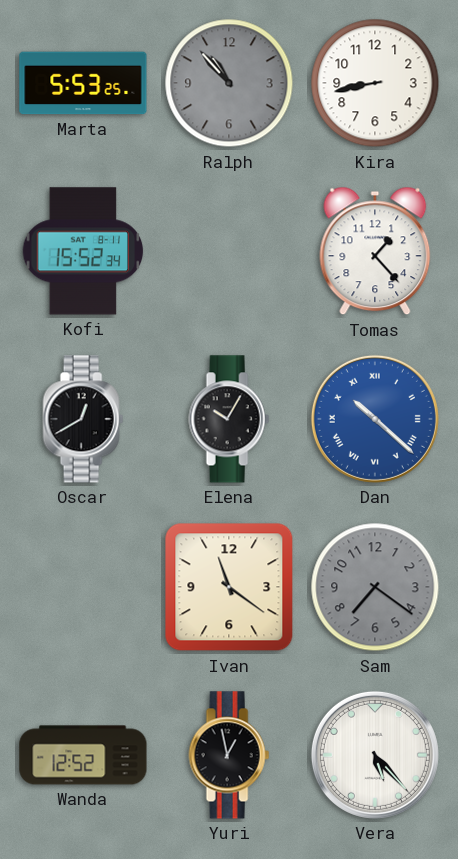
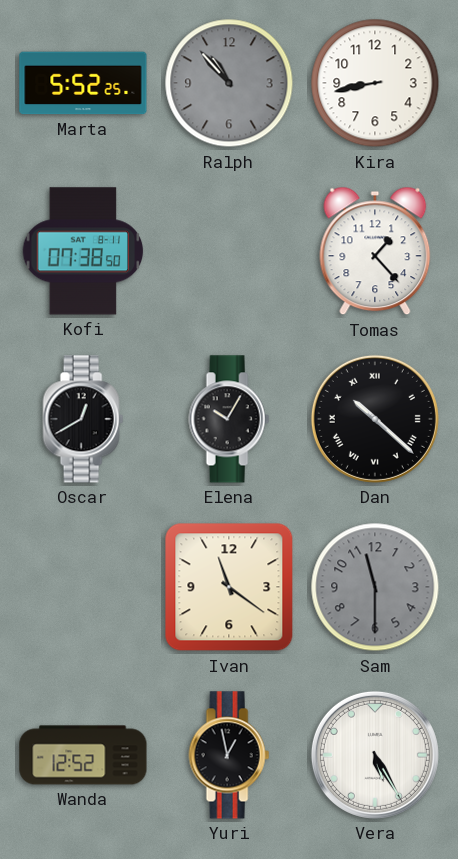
Marta: 5:53 -> 5:52
Kofi: 15:52 -> 07:38
Dan dial: blue -> black
Sam: 7:21 -> 11:30
Vera: 5:23 -> 5:25
